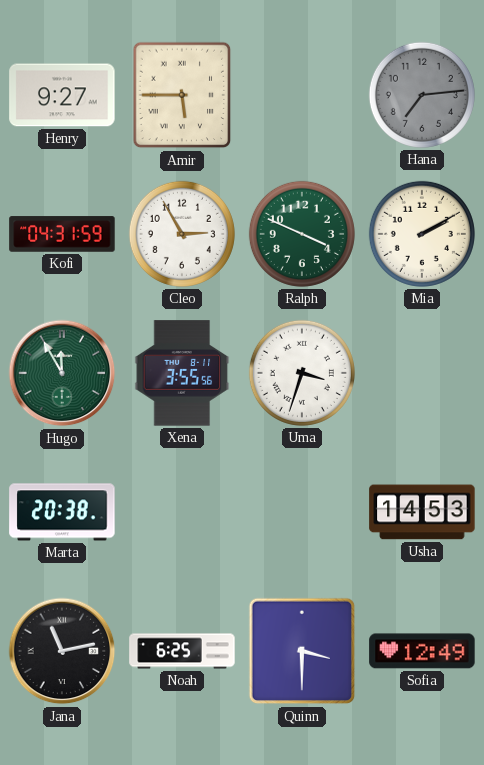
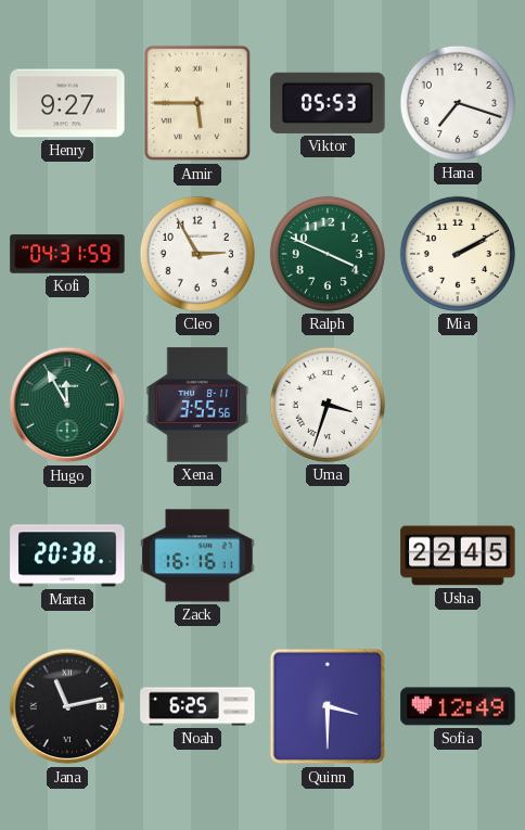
Viktor: none -> 05:53
Hana: 7:14 -> 7:18
Hana dial: grey -> white
Zack: none -> 16:16
Usha: 14:53 -> 22:45
